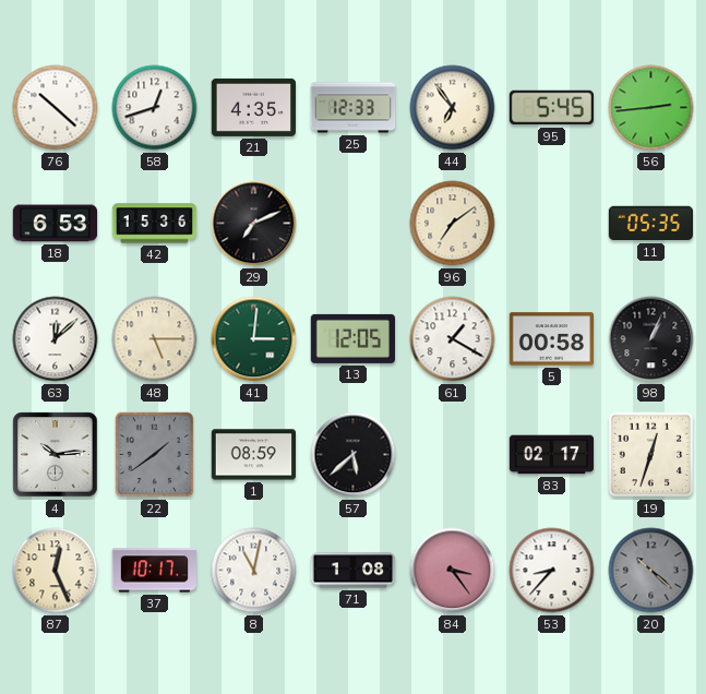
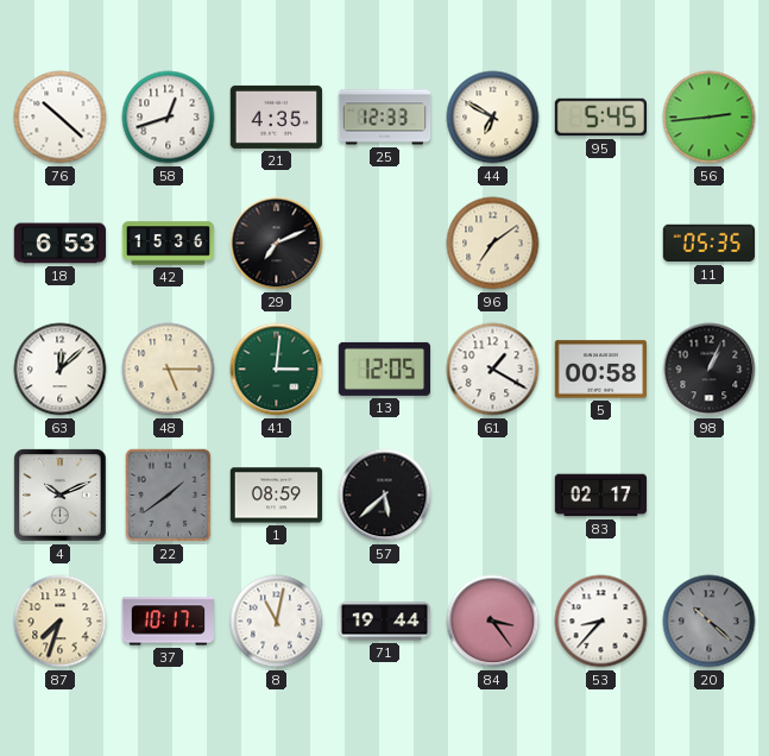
44: 6:54 -> 6:50
4: 10:14 -> 10:11
19: 12:33 -> none
87: 12:26 -> 7:33
71: 1:08 -> 19:44
